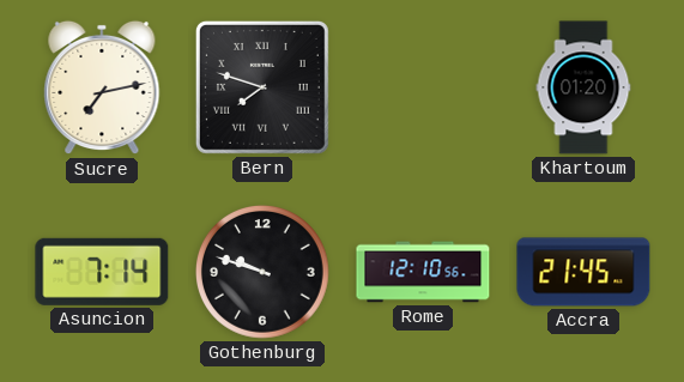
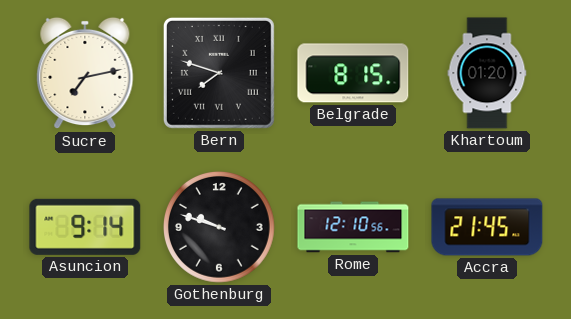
Belgrade: none -> 8:15
Asuncion: 7:14 -> 9:14
